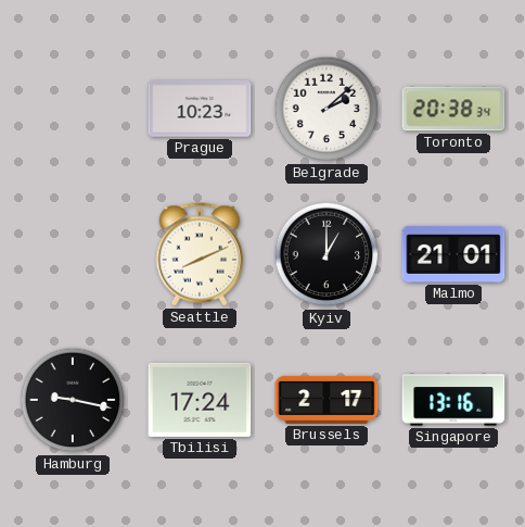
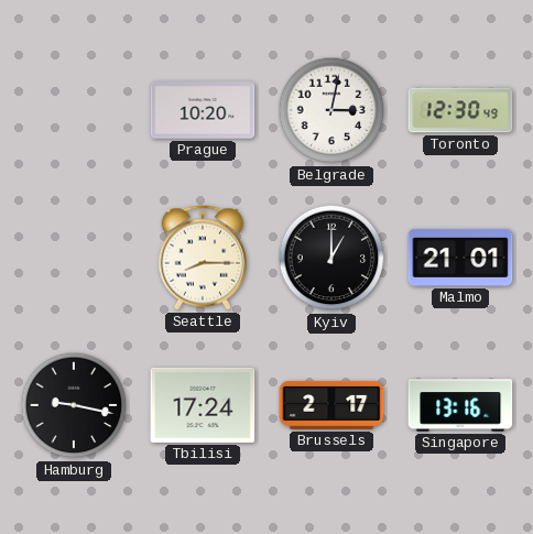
Prague: 10:23 -> 10:20
Belgrade: 2:08 -> 3:02
Toronto: 20:38 -> 12:30
Seattle: 8:11 -> 8:15
